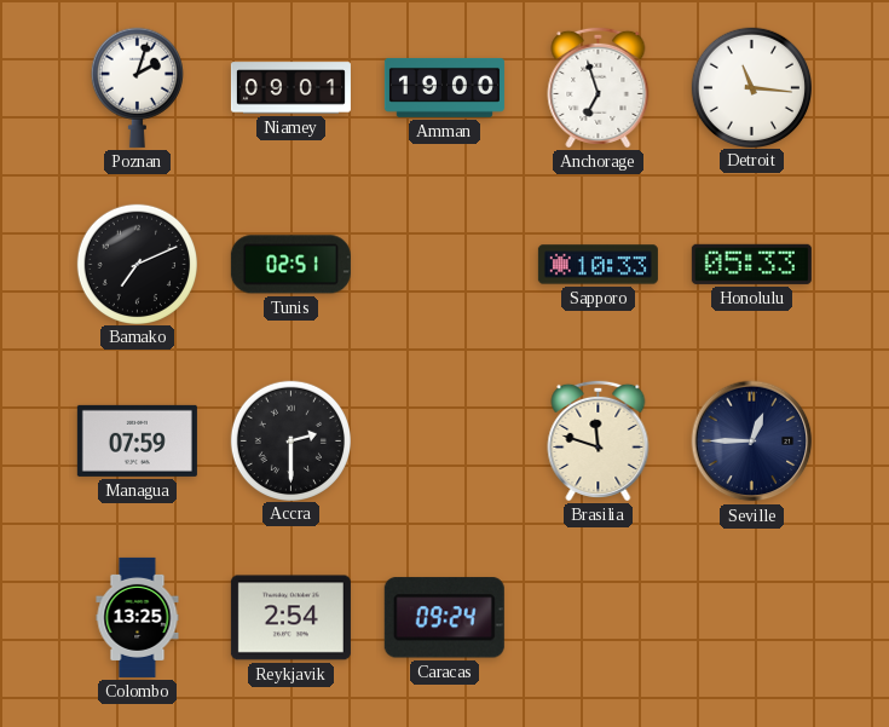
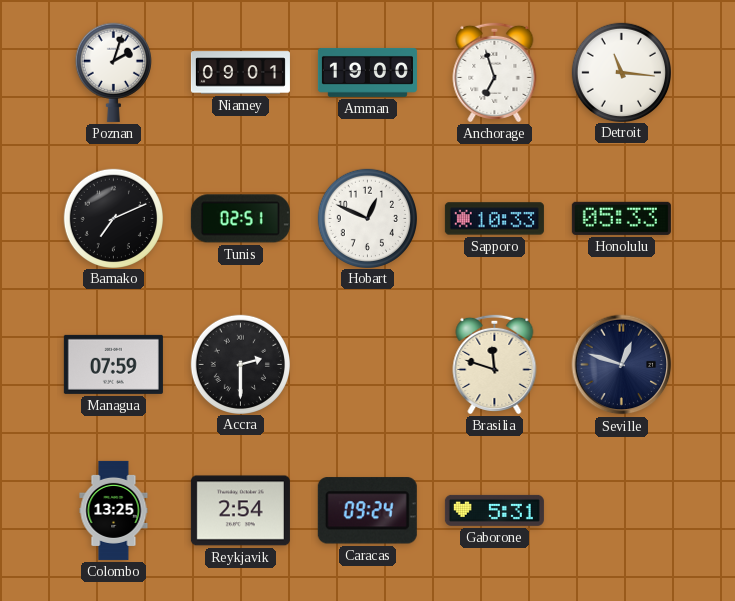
Hobart: none -> 12:49
Seville: 12:45 -> 12:48
Gaborone: none -> 5:31
